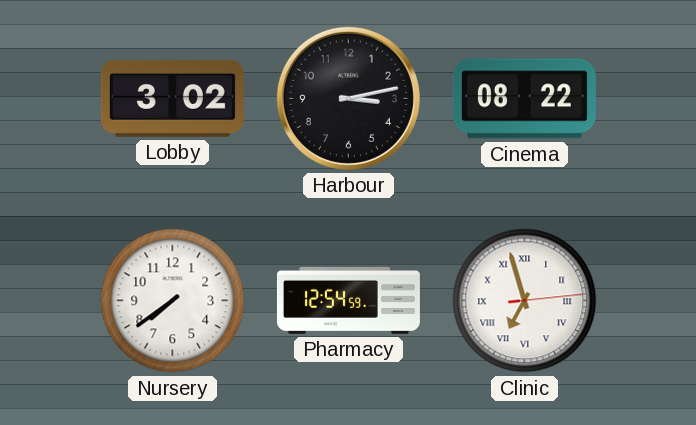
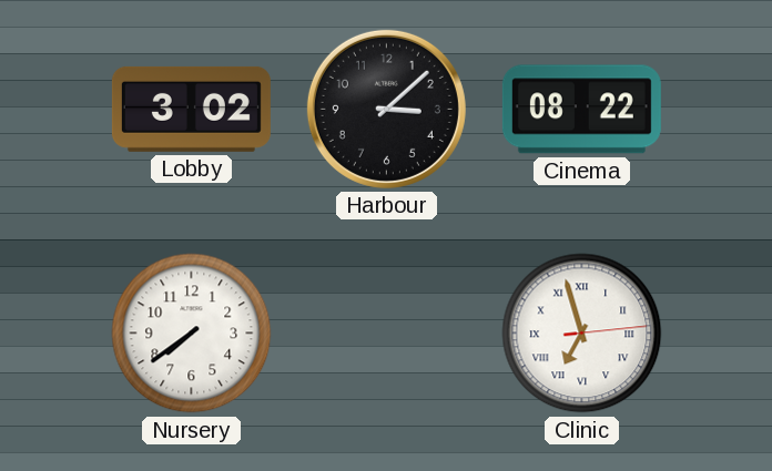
Harbour: 3:13 -> 3:08
Pharmacy: 12:54 -> none
